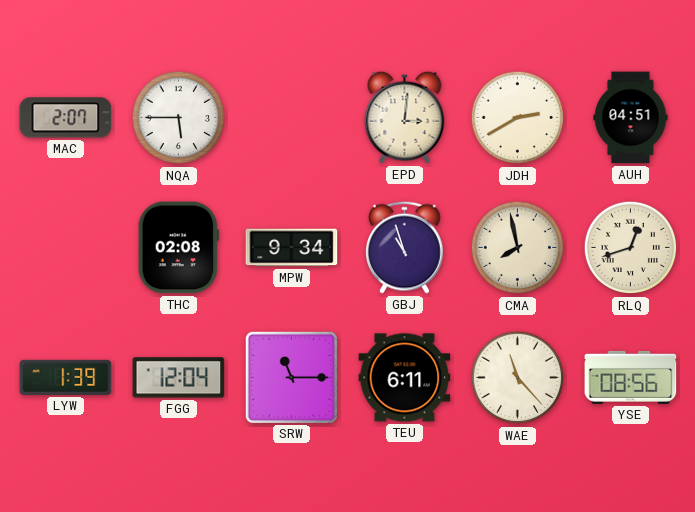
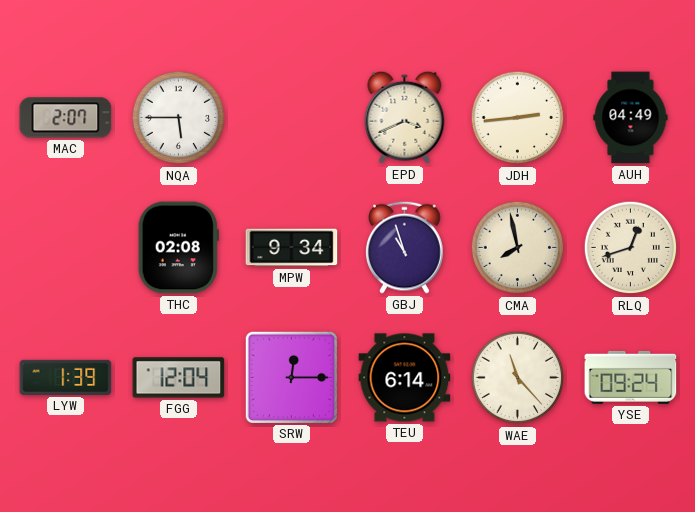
EPD: 3:01 -> 3:41
JDH: 2:40 -> 2:44
AUH: 04:51 -> 04:49
SRW: 11:15 -> 12:15
TEU: 6:11 -> 6:14
YSE: 08:56 -> 09:24
